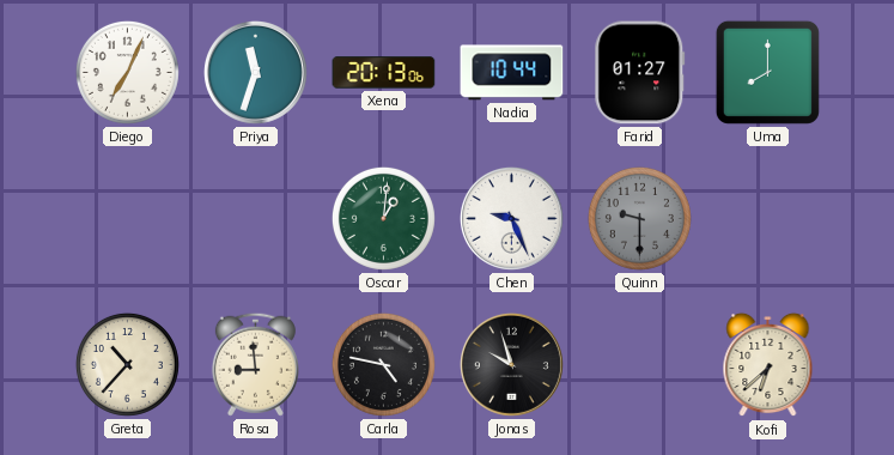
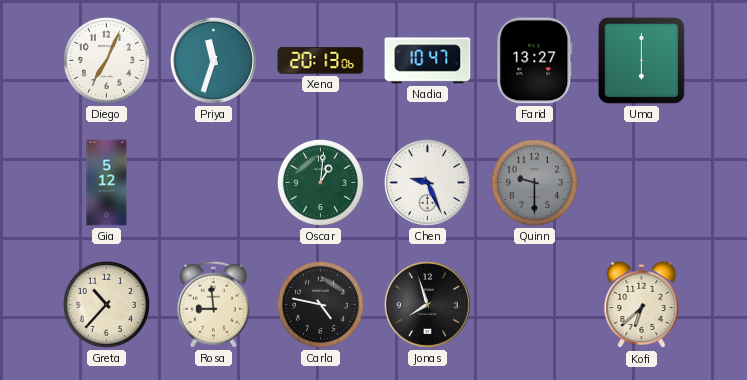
Nadia: 10:44 -> 10:47
Farid: 01:27 -> 13:27
Uma: 8:00 -> 6:00
Gia: none -> 5:12
Jonas: 9:57 -> 7:57
